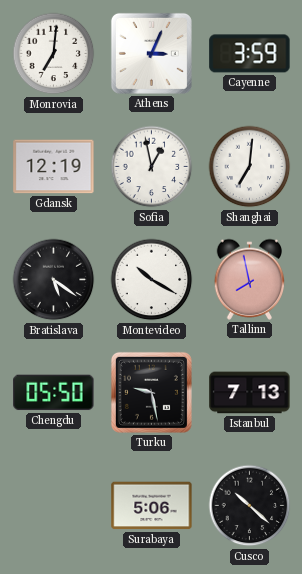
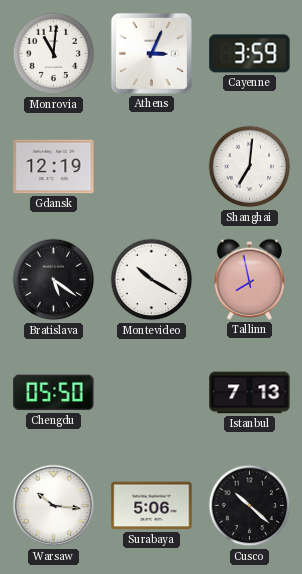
Monrovia: 7:01 -> 11:01
Sofia: 12:58 -> none
Turku: 9:28 -> none
Warsaw: none -> 10:16
